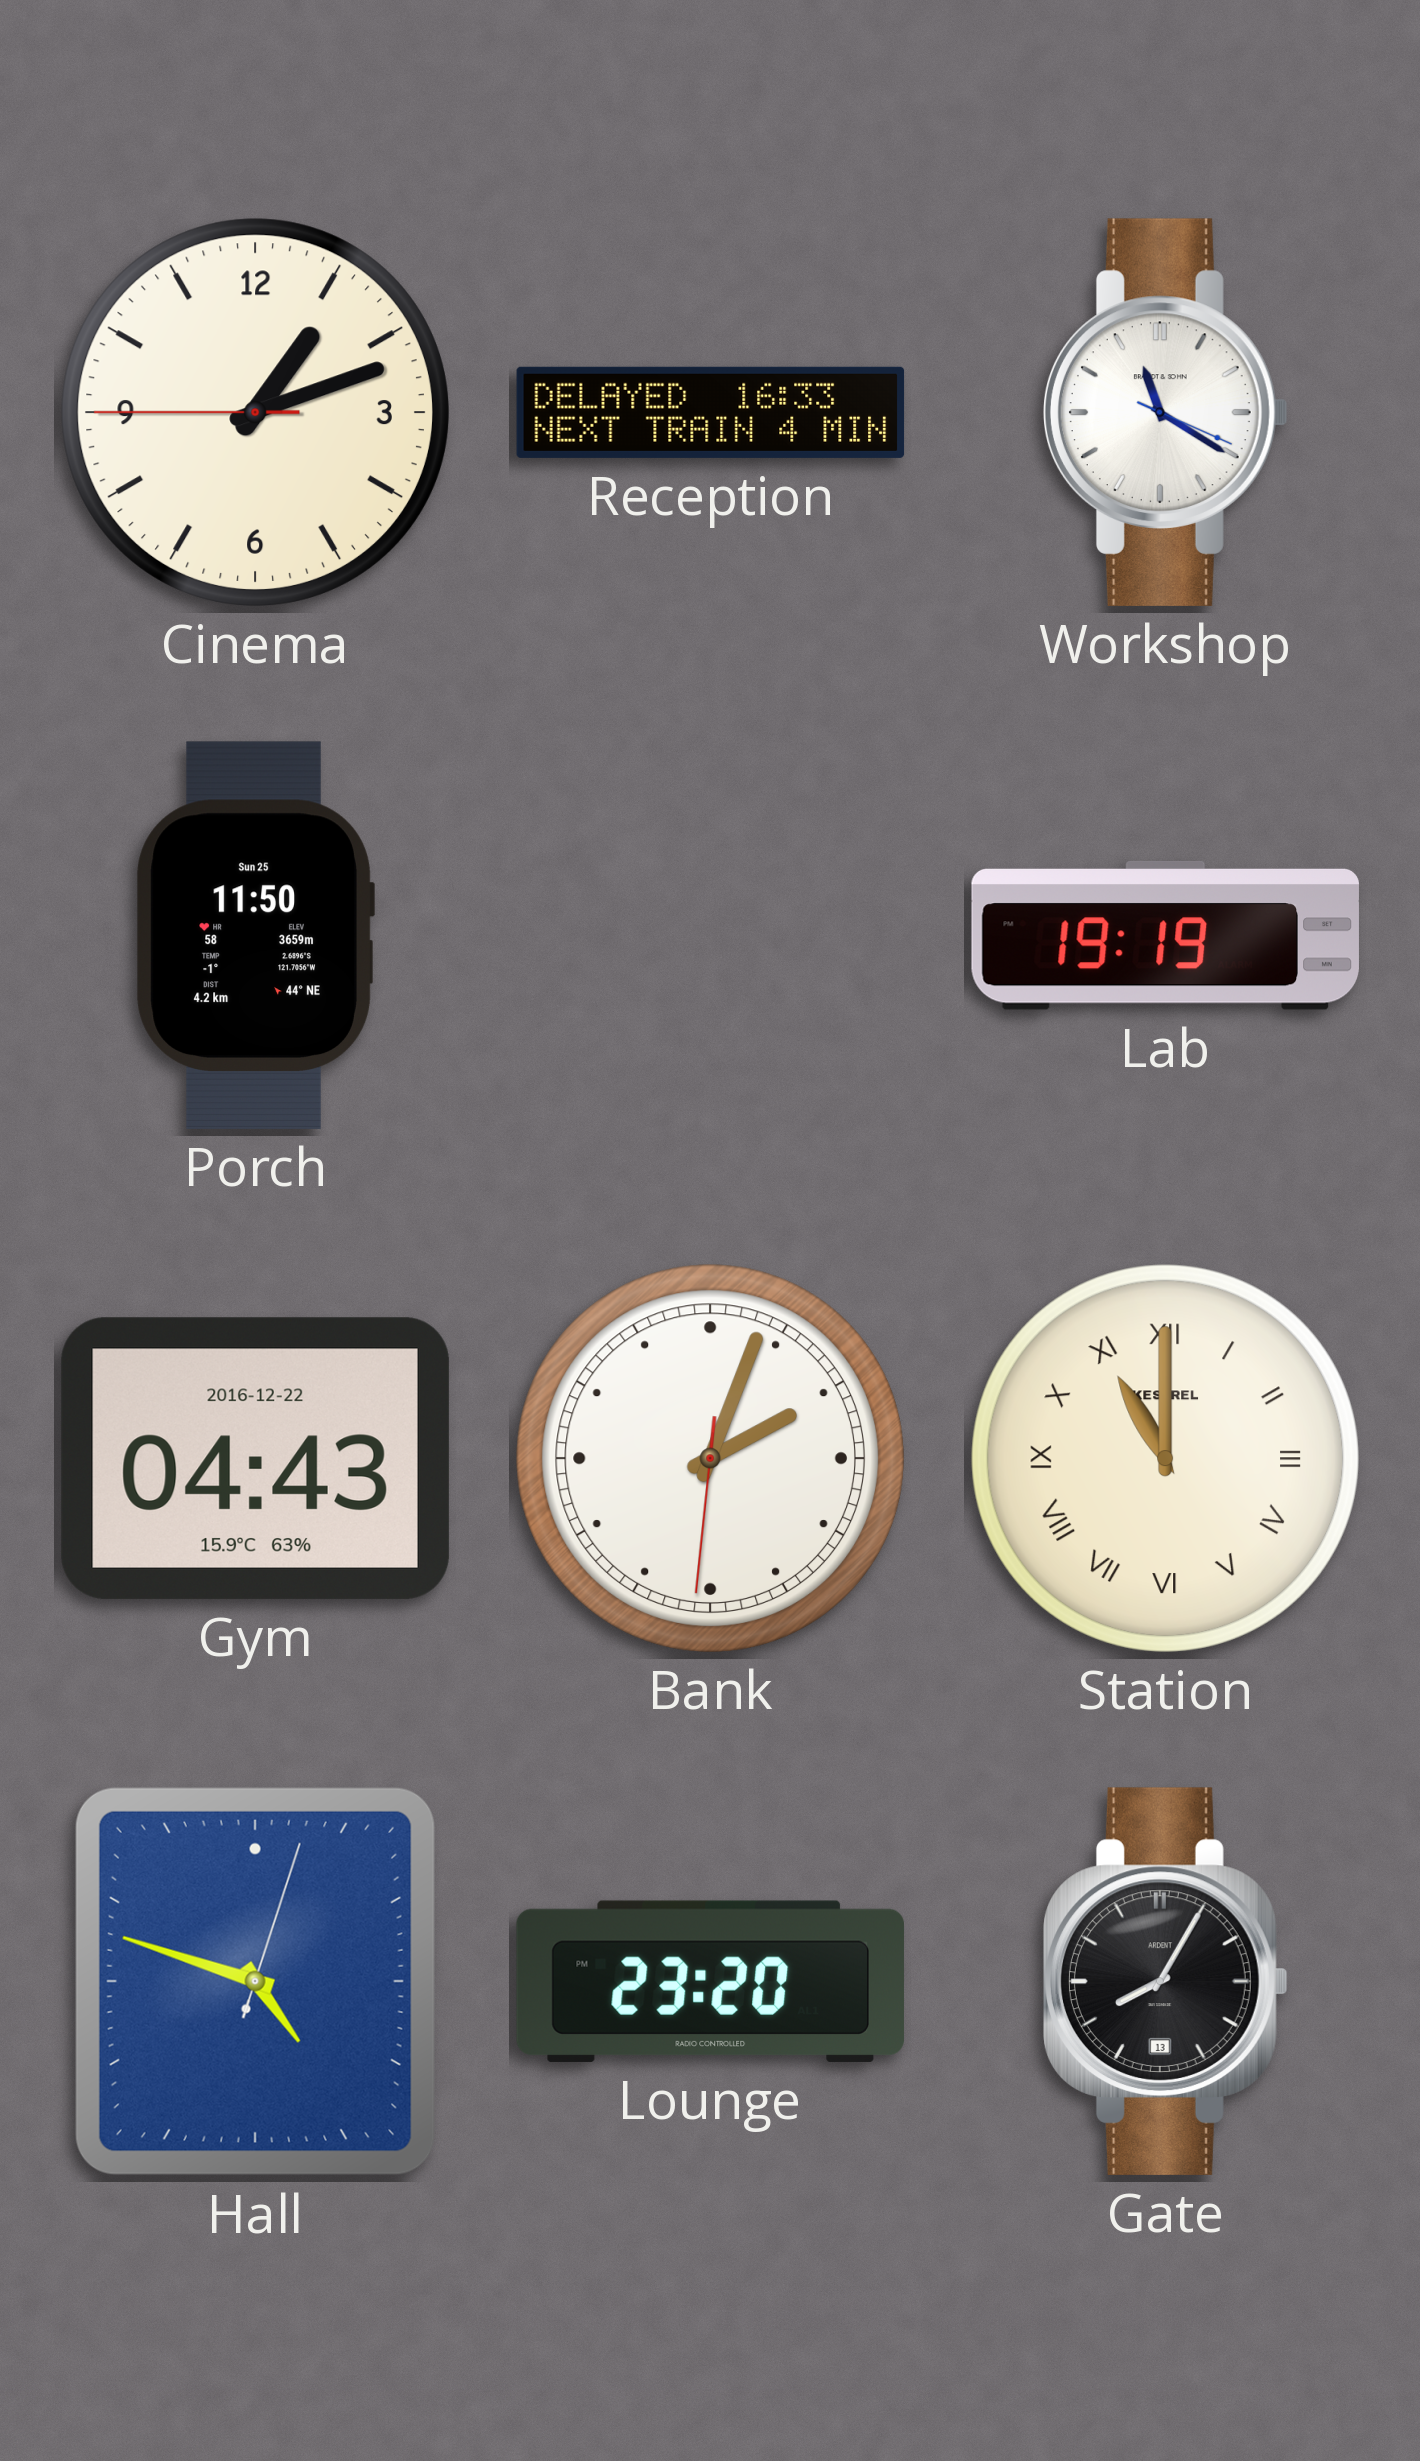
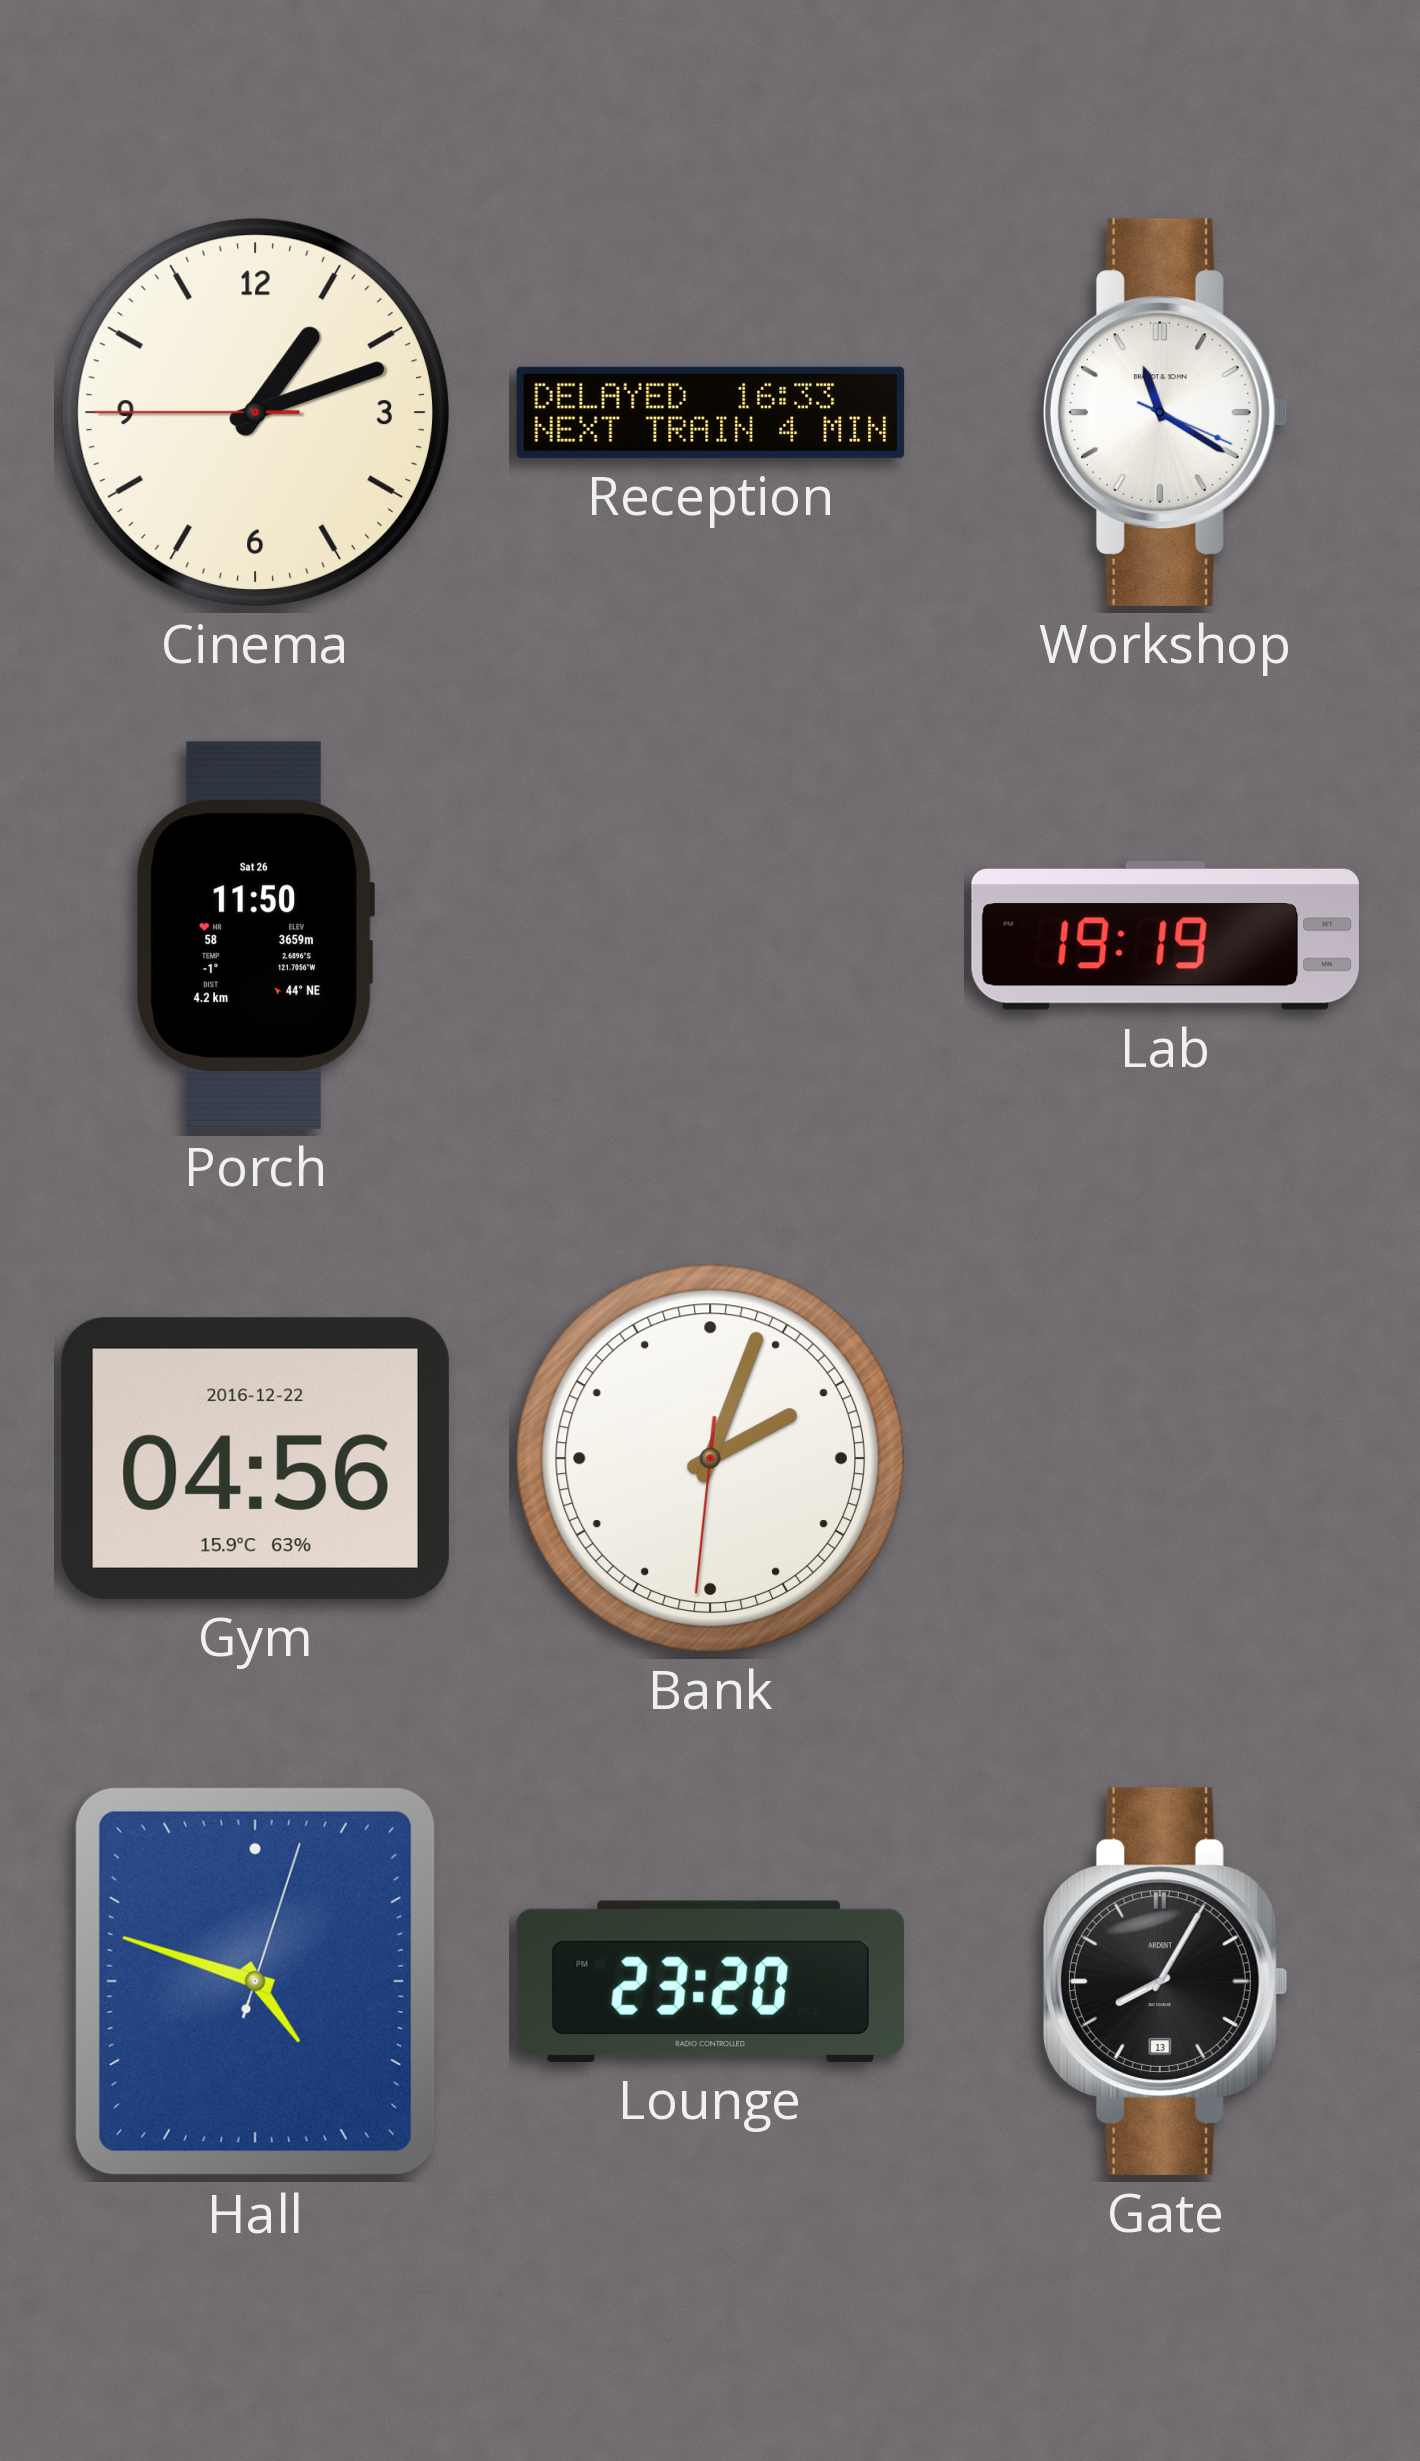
Porch date: Sun 25 -> Sat 26
Gym: 04:43 -> 04:56
Station: 11:00 -> none
